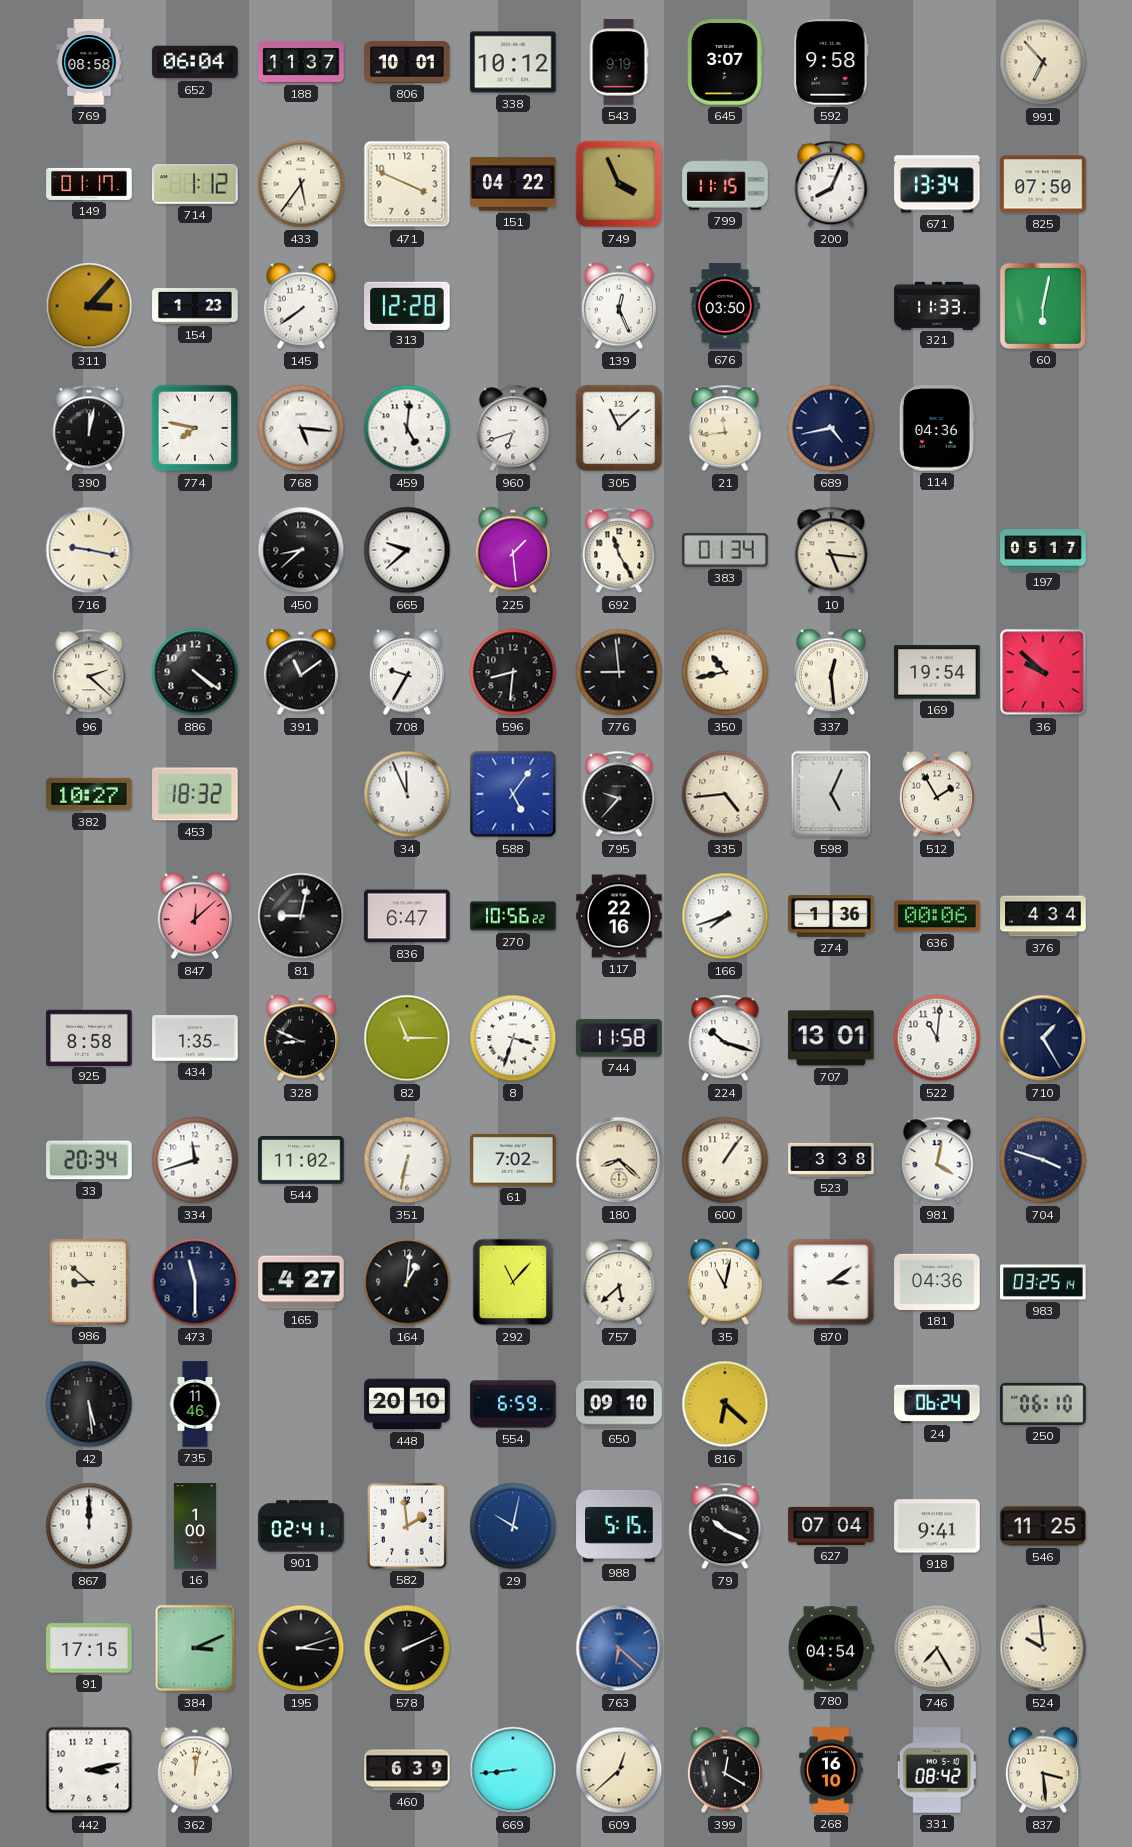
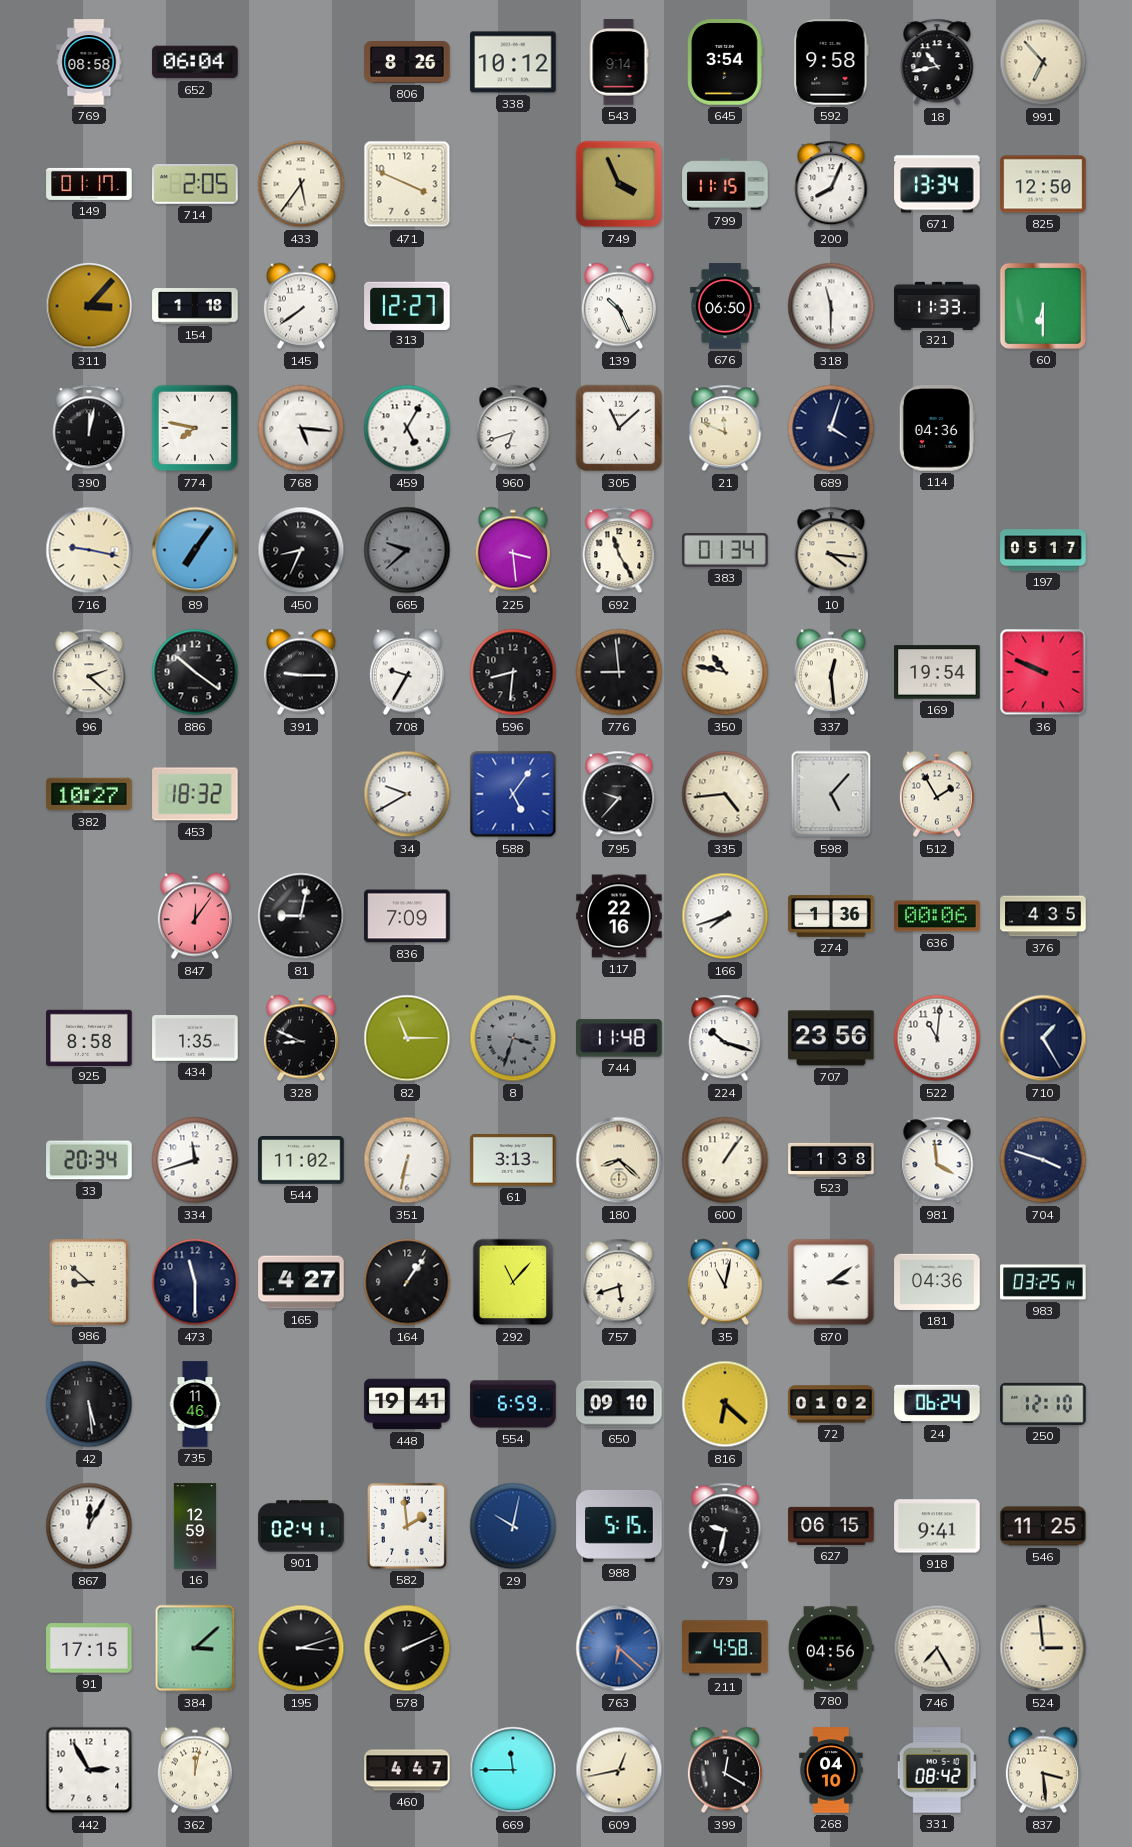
188: 11:37 -> none
806: 10:01 -> 8:26
543: 9:19 -> 9:14
645: 3:07 -> 3:54
18: none -> 10:43
714: 1:12 -> 2:05
151: 04:22 -> none
825: 07:50 -> 12:50
154: 1:23 -> 1:18
313: 12:28 -> 12:27
139: 12:26 -> 10:26
676: 03:50 -> 06:50
318: none -> 11:30
60: 6:02 -> 6:30
459: 5:01 -> 5:05
21: 11:44 -> 11:49
689: 4:43 -> 4:03
89: none -> 7:06
450: 8:38 -> 8:34
665 dial: white -> grey
225: 1:29 -> 3:29
10: 5:16 -> 4:16
886: 4:21 -> 10:21
391: 11:09 -> 9:15
350: 10:43 -> 10:47
36: 9:52 -> 9:49
34: 11:56 -> 9:40
598: 5:04 -> 5:07
847: 12:08 -> 12:06
836: 6:47 -> 7:09
270: 10:56 -> none
376: 4:34 -> 4:35
8 dial: white -> grey
744: 11:58 -> 11:48
707: 13:01 -> 23:56
61: 7:02 -> 3:13
523: 3:38 -> 1:38
981: 4:02 -> 3:59
164: 1:01 -> 1:06
757: 5:38 -> 5:42
448: 20:10 -> 19:41
72: none -> 01:02
250: 06:10 -> 12:10
867: 12:00 -> 12:05
16: 1:00 -> 12:59
79: 10:19 -> 9:32
627: 07:04 -> 06:15
384: 3:11 -> 3:08
211: none -> 4:58
780: 04:54 -> 04:56
524: 9:59 -> 2:59
442: 3:13 -> 2:55
460: 6:39 -> 4:47
669: 8:44 -> 11:45
609: 12:38 -> 12:43
268: 16:10 -> 04:10
